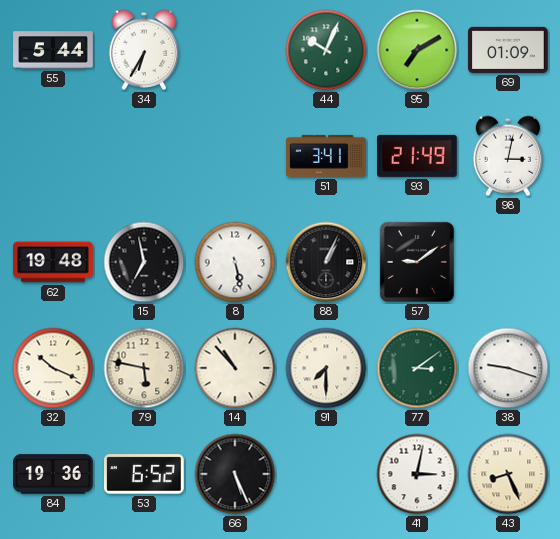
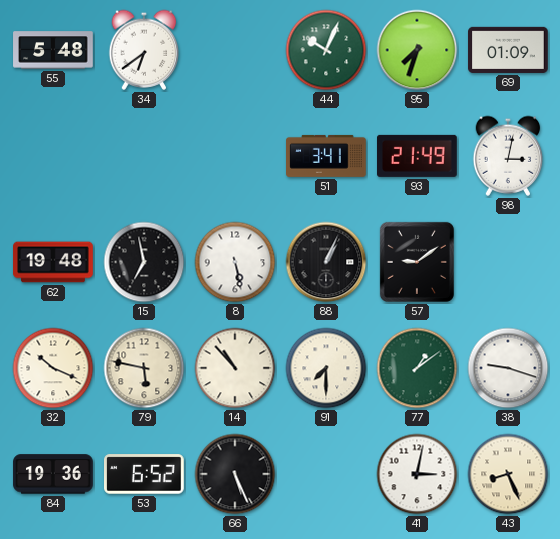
55: 5:44 -> 5:48
34: 6:35 -> 6:39
95: 7:10 -> 7:33
77: 3:09 -> 1:09
